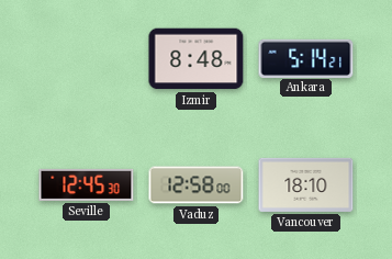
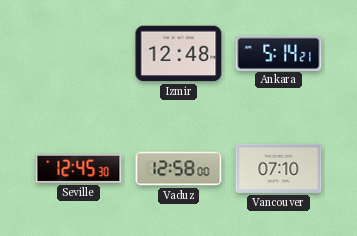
Izmir: 8:48 -> 12:48
Vancouver: 18:10 -> 07:10
